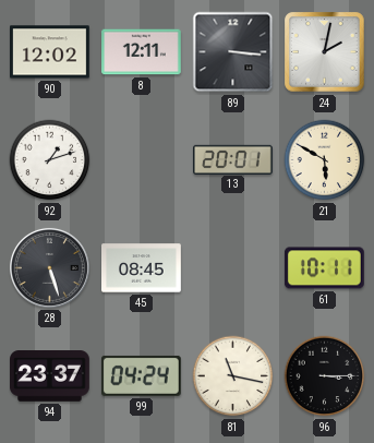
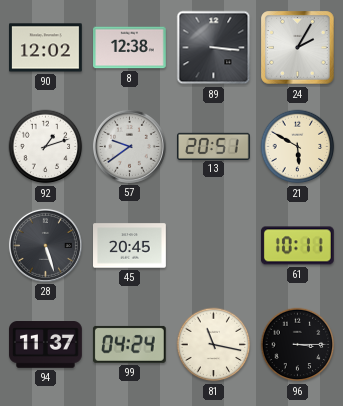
8: 12:11 -> 12:38
24: 2:02 -> 2:05
57: none -> 9:39
13: 20:01 -> 20:51
45: 08:45 -> 20:45
94: 23:37 -> 11:37
